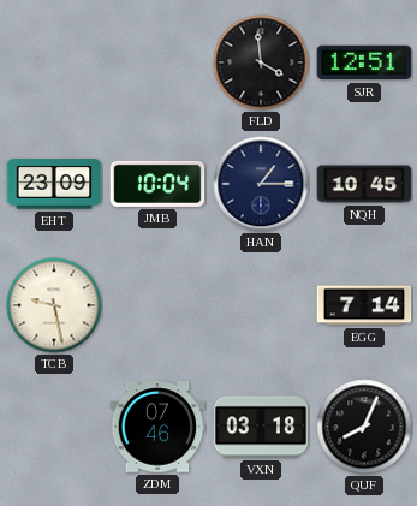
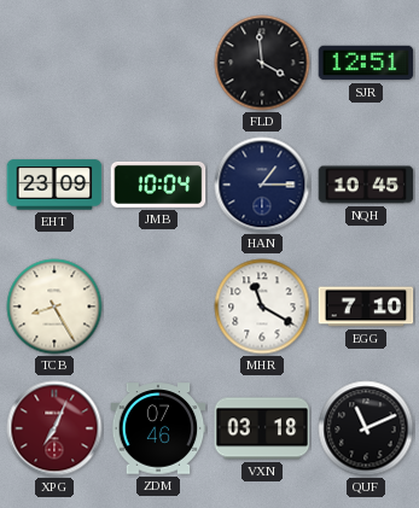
TCB: 9:28 -> 8:25
MHR: none -> 11:20
EGG: 7:14 -> 7:10
XPG: none -> 7:04
QUF: 8:04 -> 11:11
